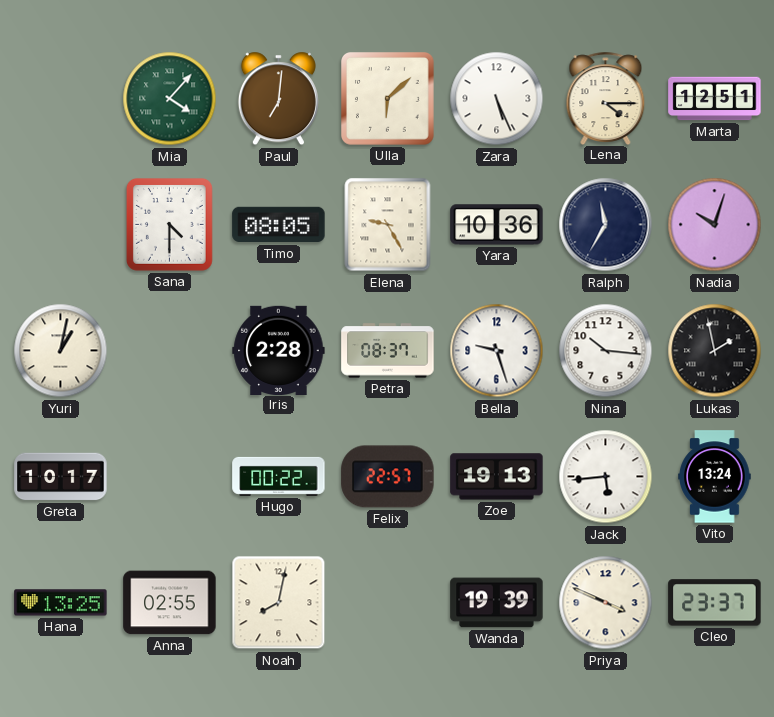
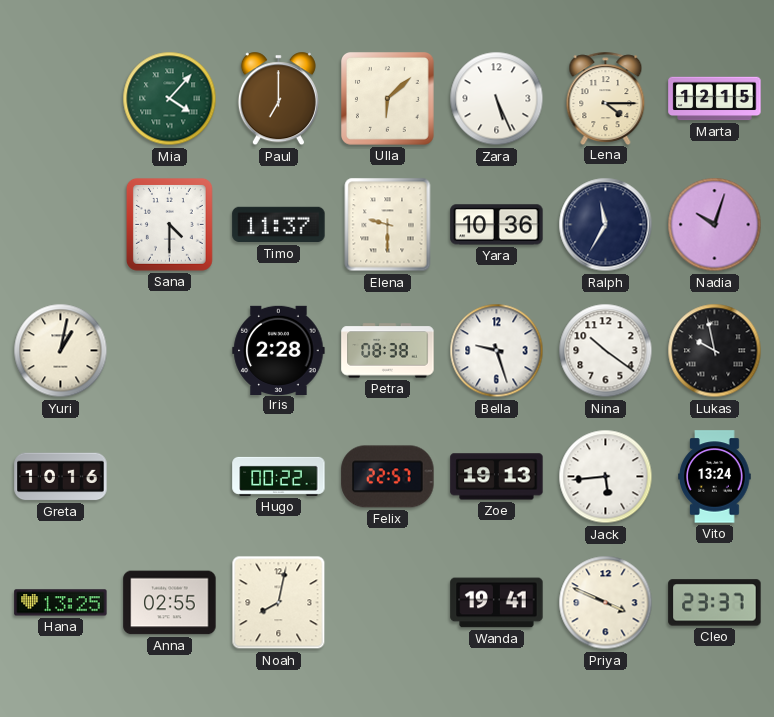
Paul: 7:01 -> 7:00
Marta: 12:51 -> 12:15
Timo: 08:05 -> 11:37
Elena: 9:25 -> 9:30
Petra: 08:37 -> 08:38
Nina: 10:16 -> 10:21
Lukas: 1:58 -> 9:58
Greta: 10:17 -> 10:16
Wanda: 19:39 -> 19:41
